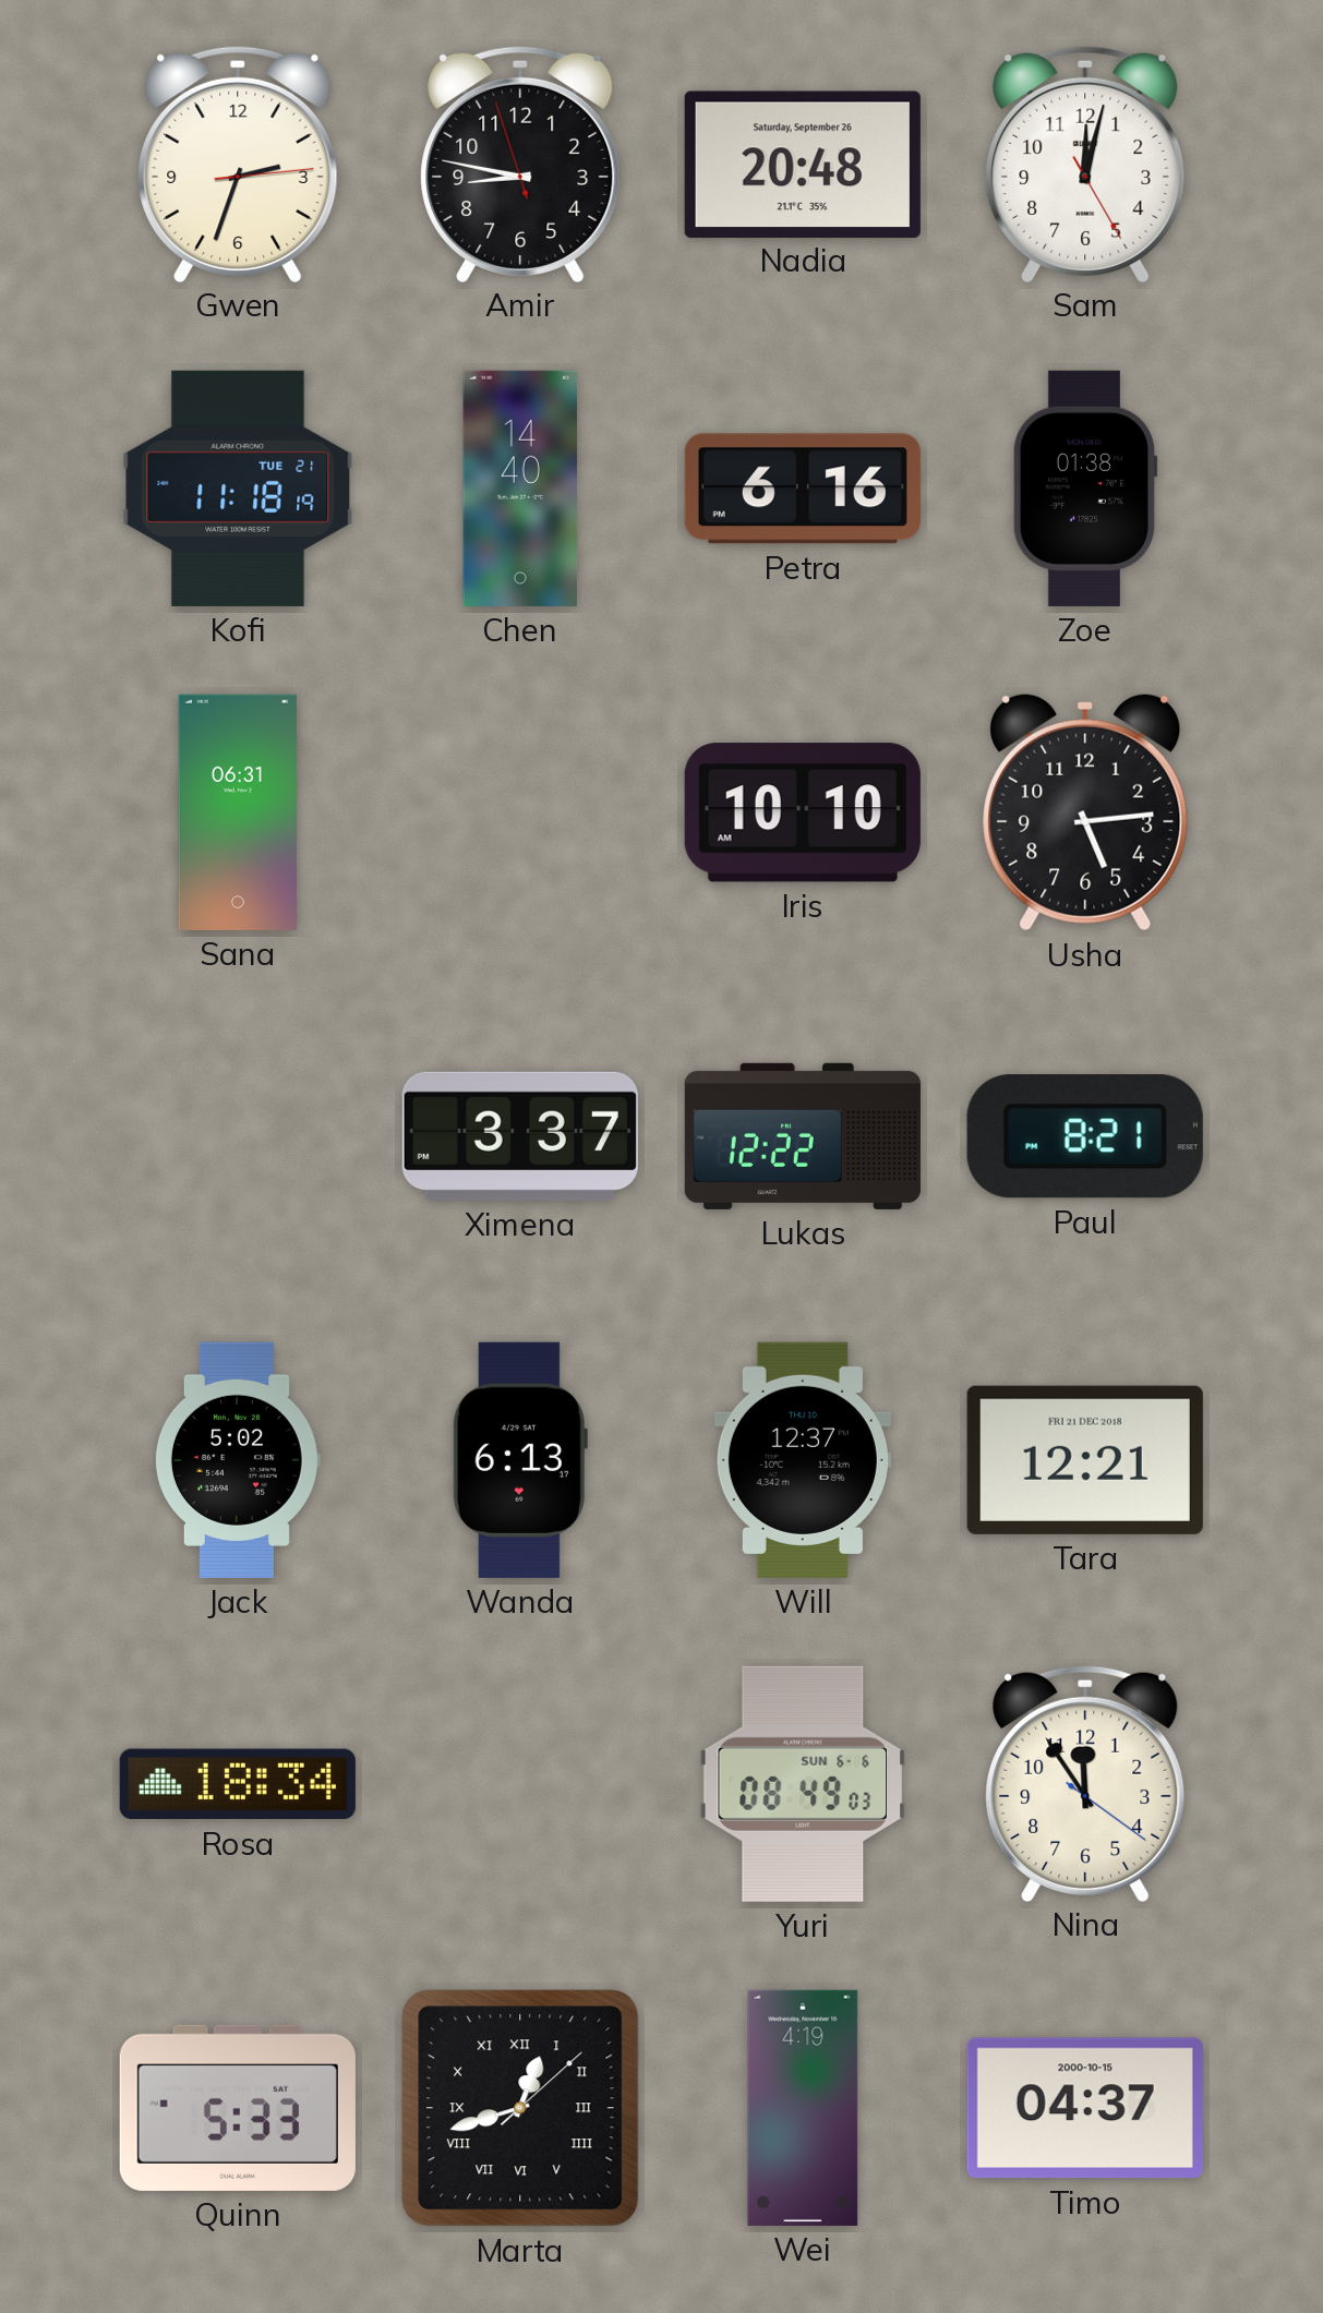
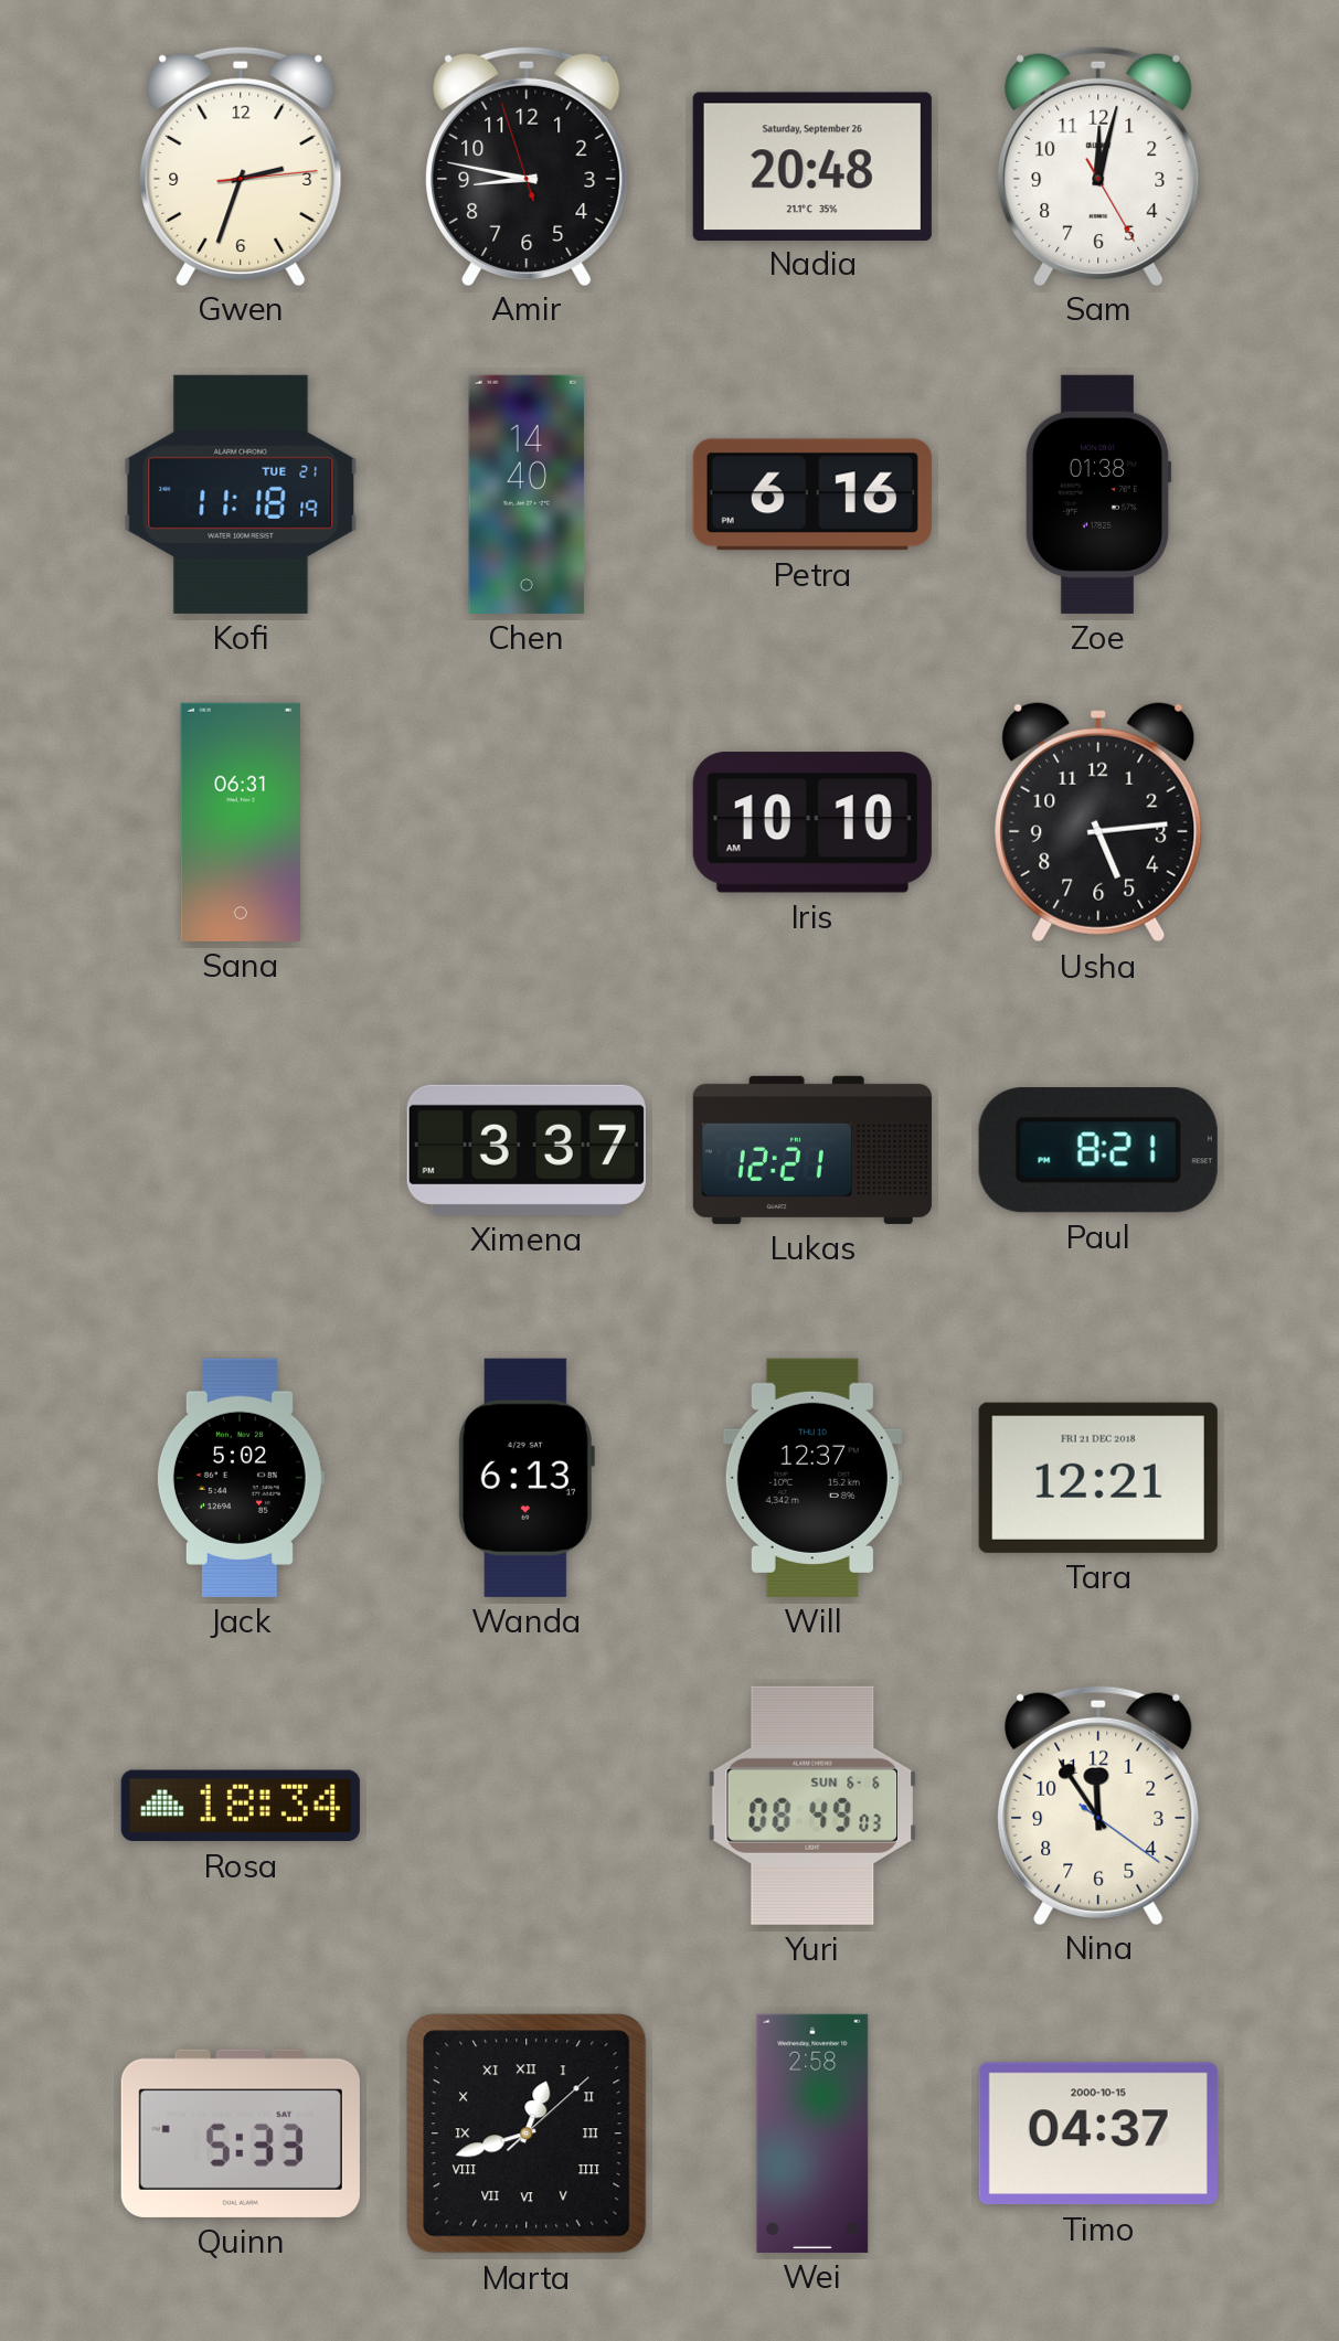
Lukas: 12:22 -> 12:21
Wei: 4:19 -> 2:58
